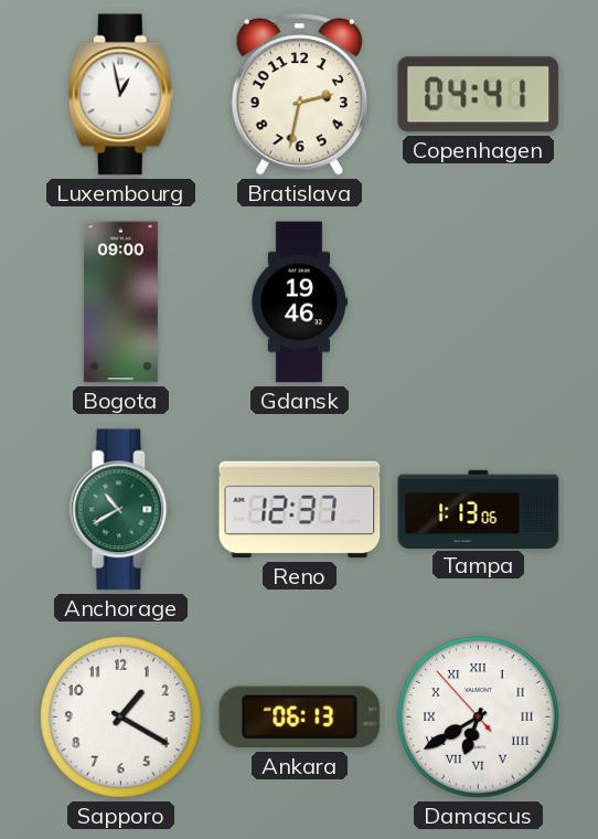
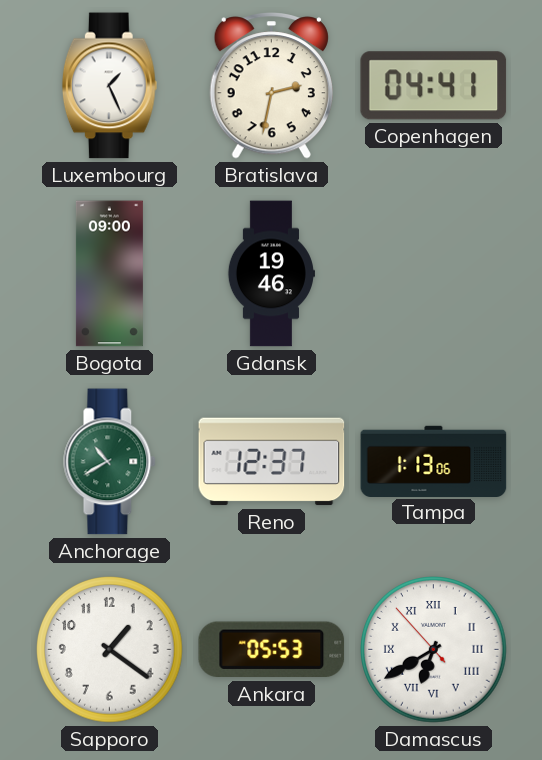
Luxembourg: 12:58 -> 1:26
Sapporo: 1:20 -> 1:21
Ankara: 06:13 -> 05:53
